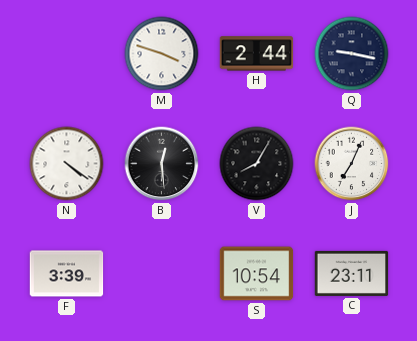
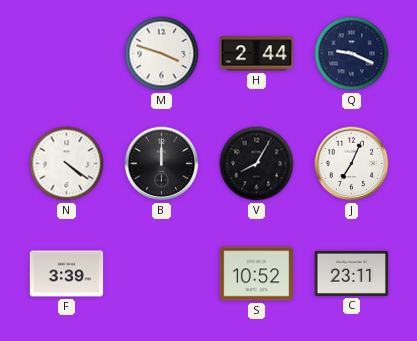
Q: 9:17 -> 9:19
B: 12:29 -> 12:00
S: 10:54 -> 10:52
